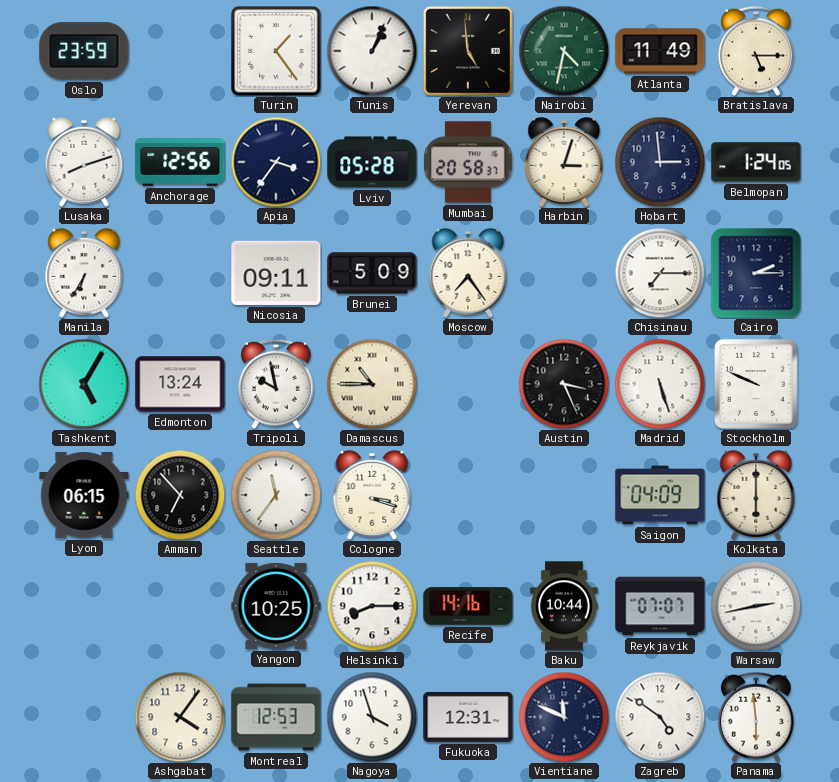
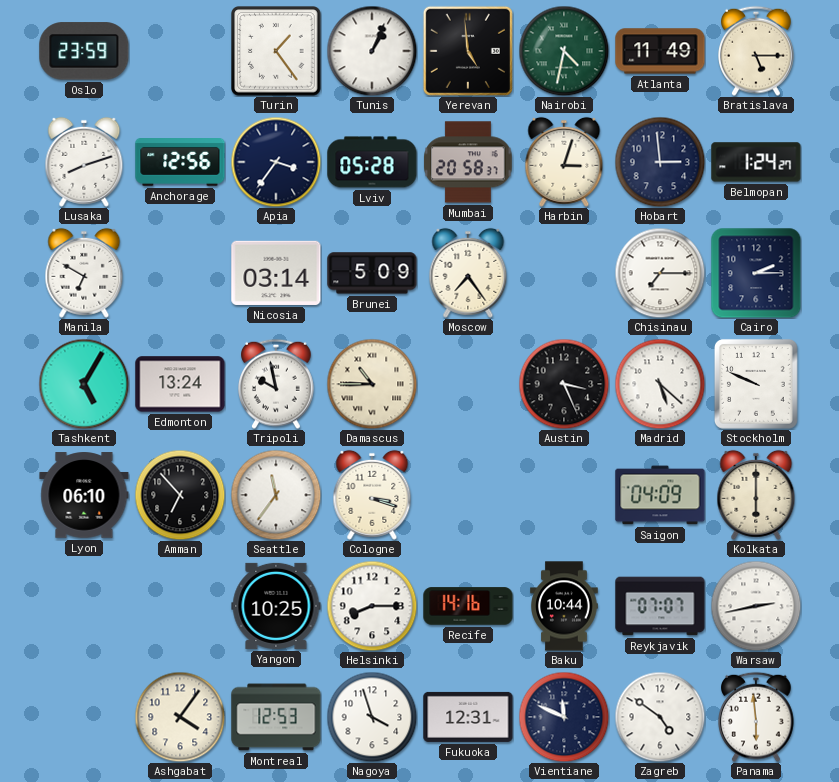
Belmopan: 1:24:05 -> 1:24:27
Manila: 6:35 -> 6:50
Nicosia: 09:11 -> 03:14
Madrid: 5:27 -> 5:22
Lyon: 06:15 -> 06:10
